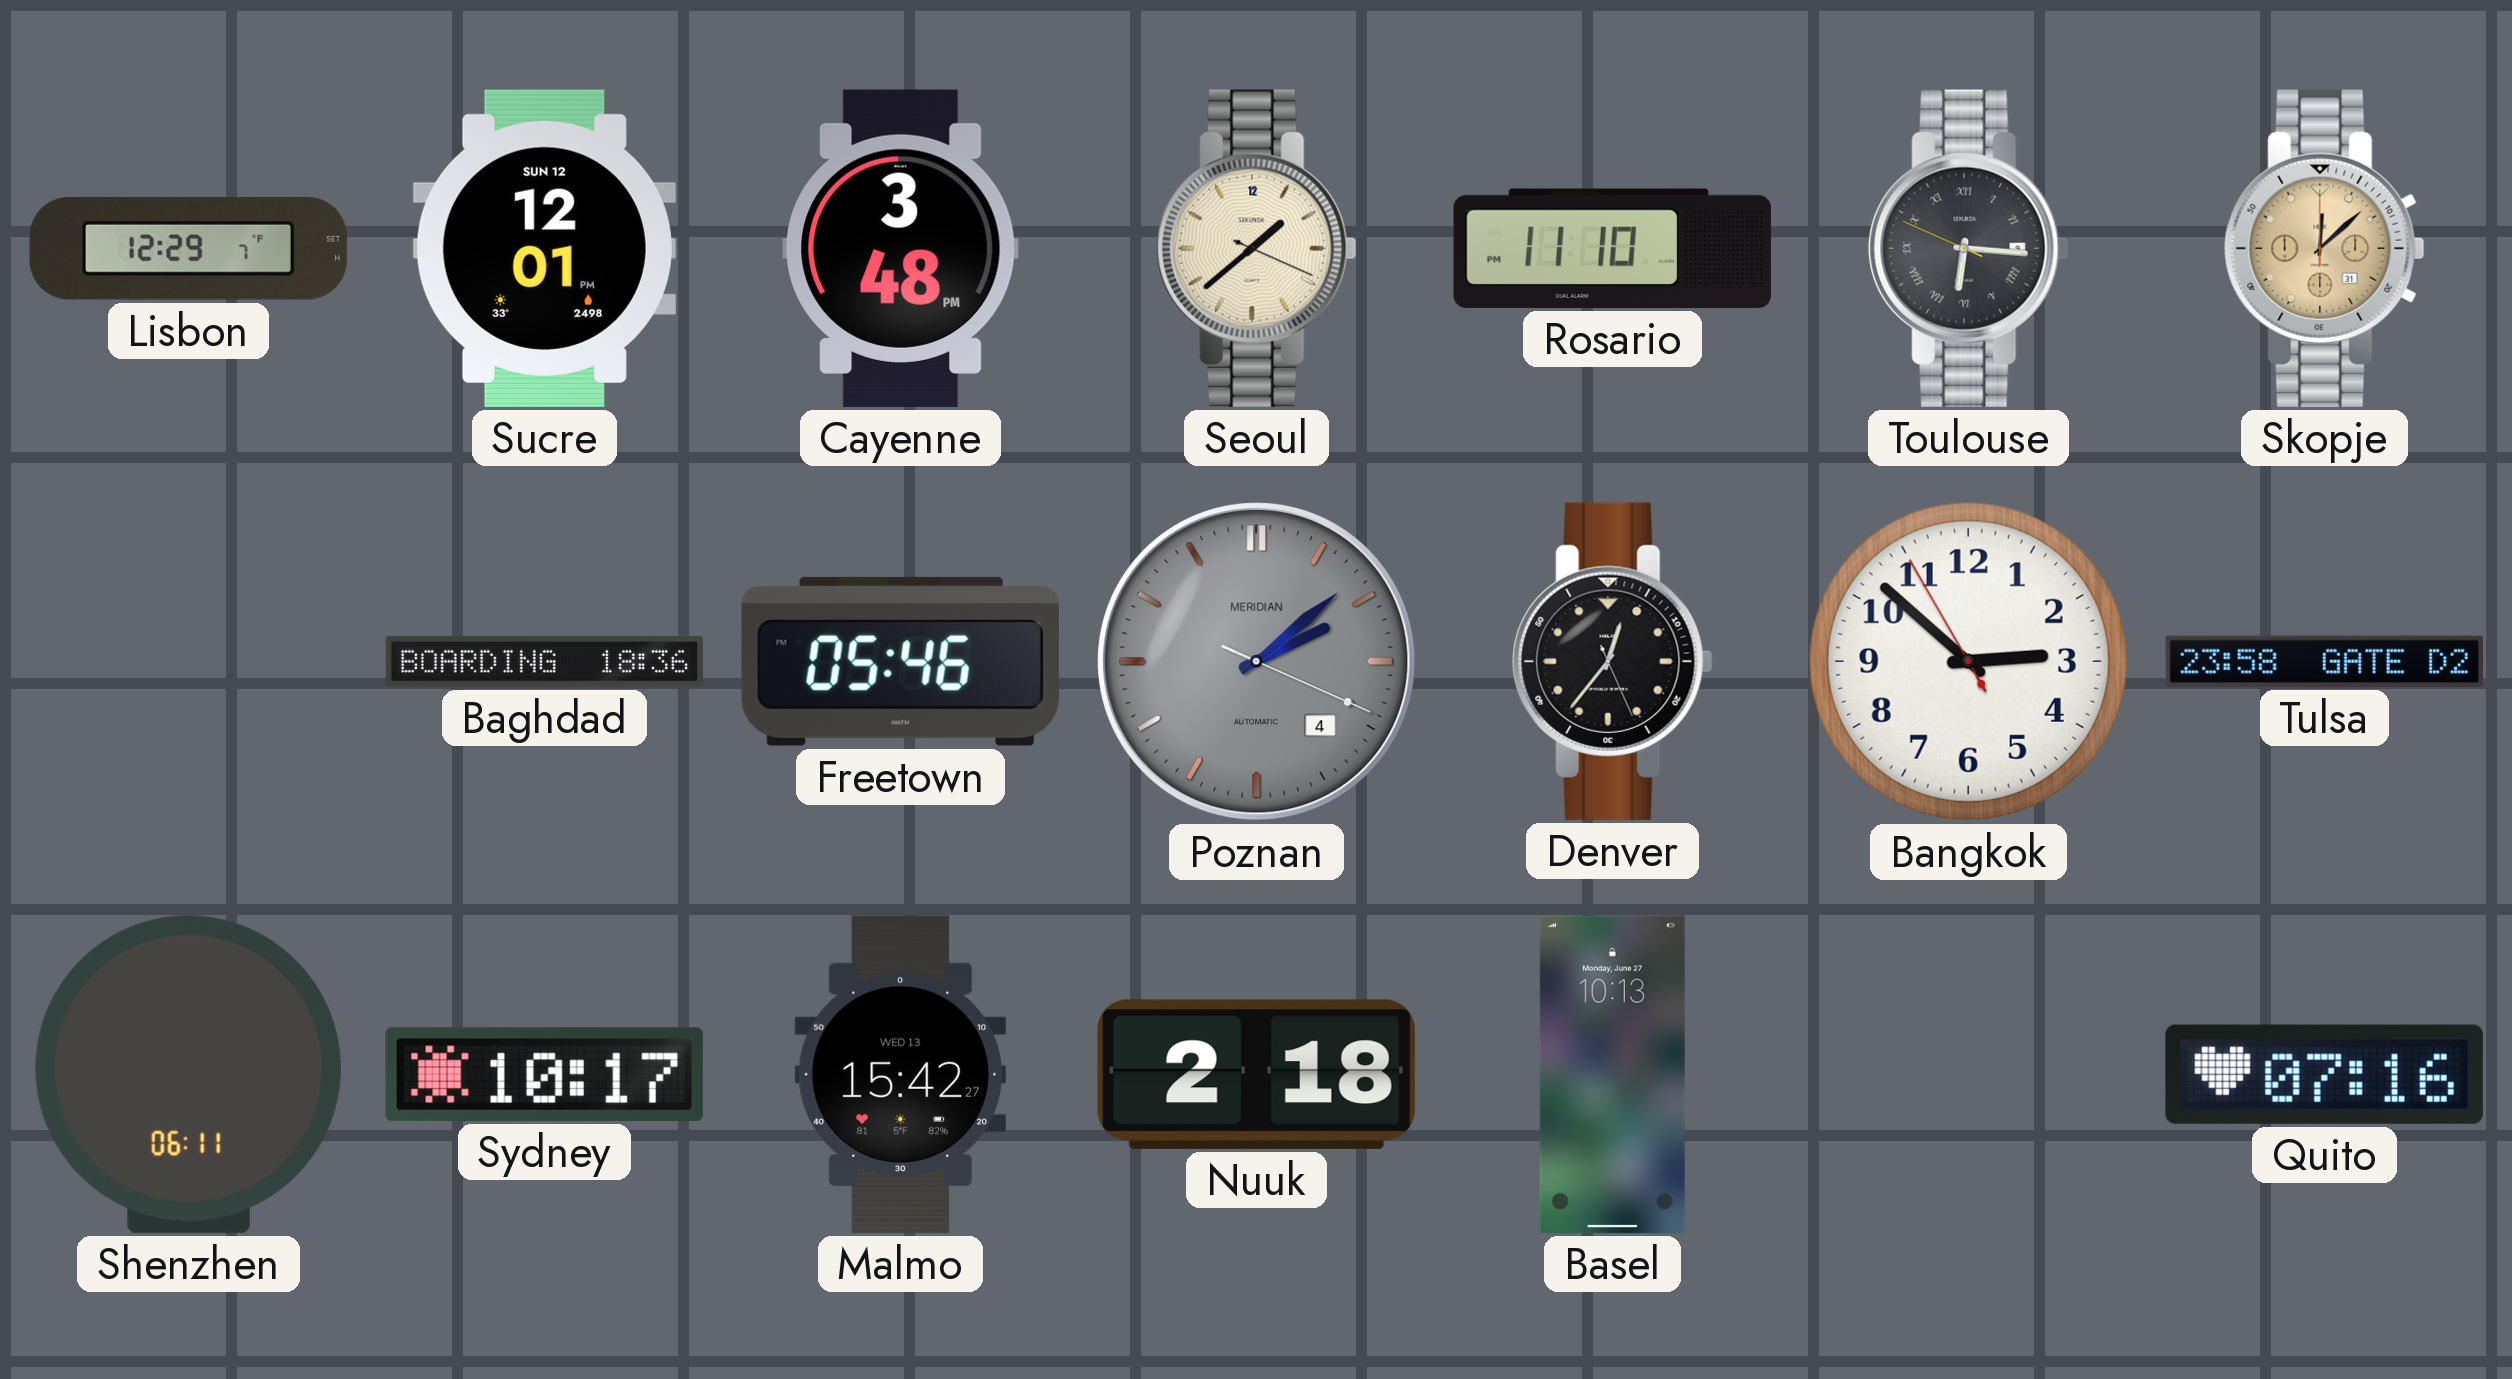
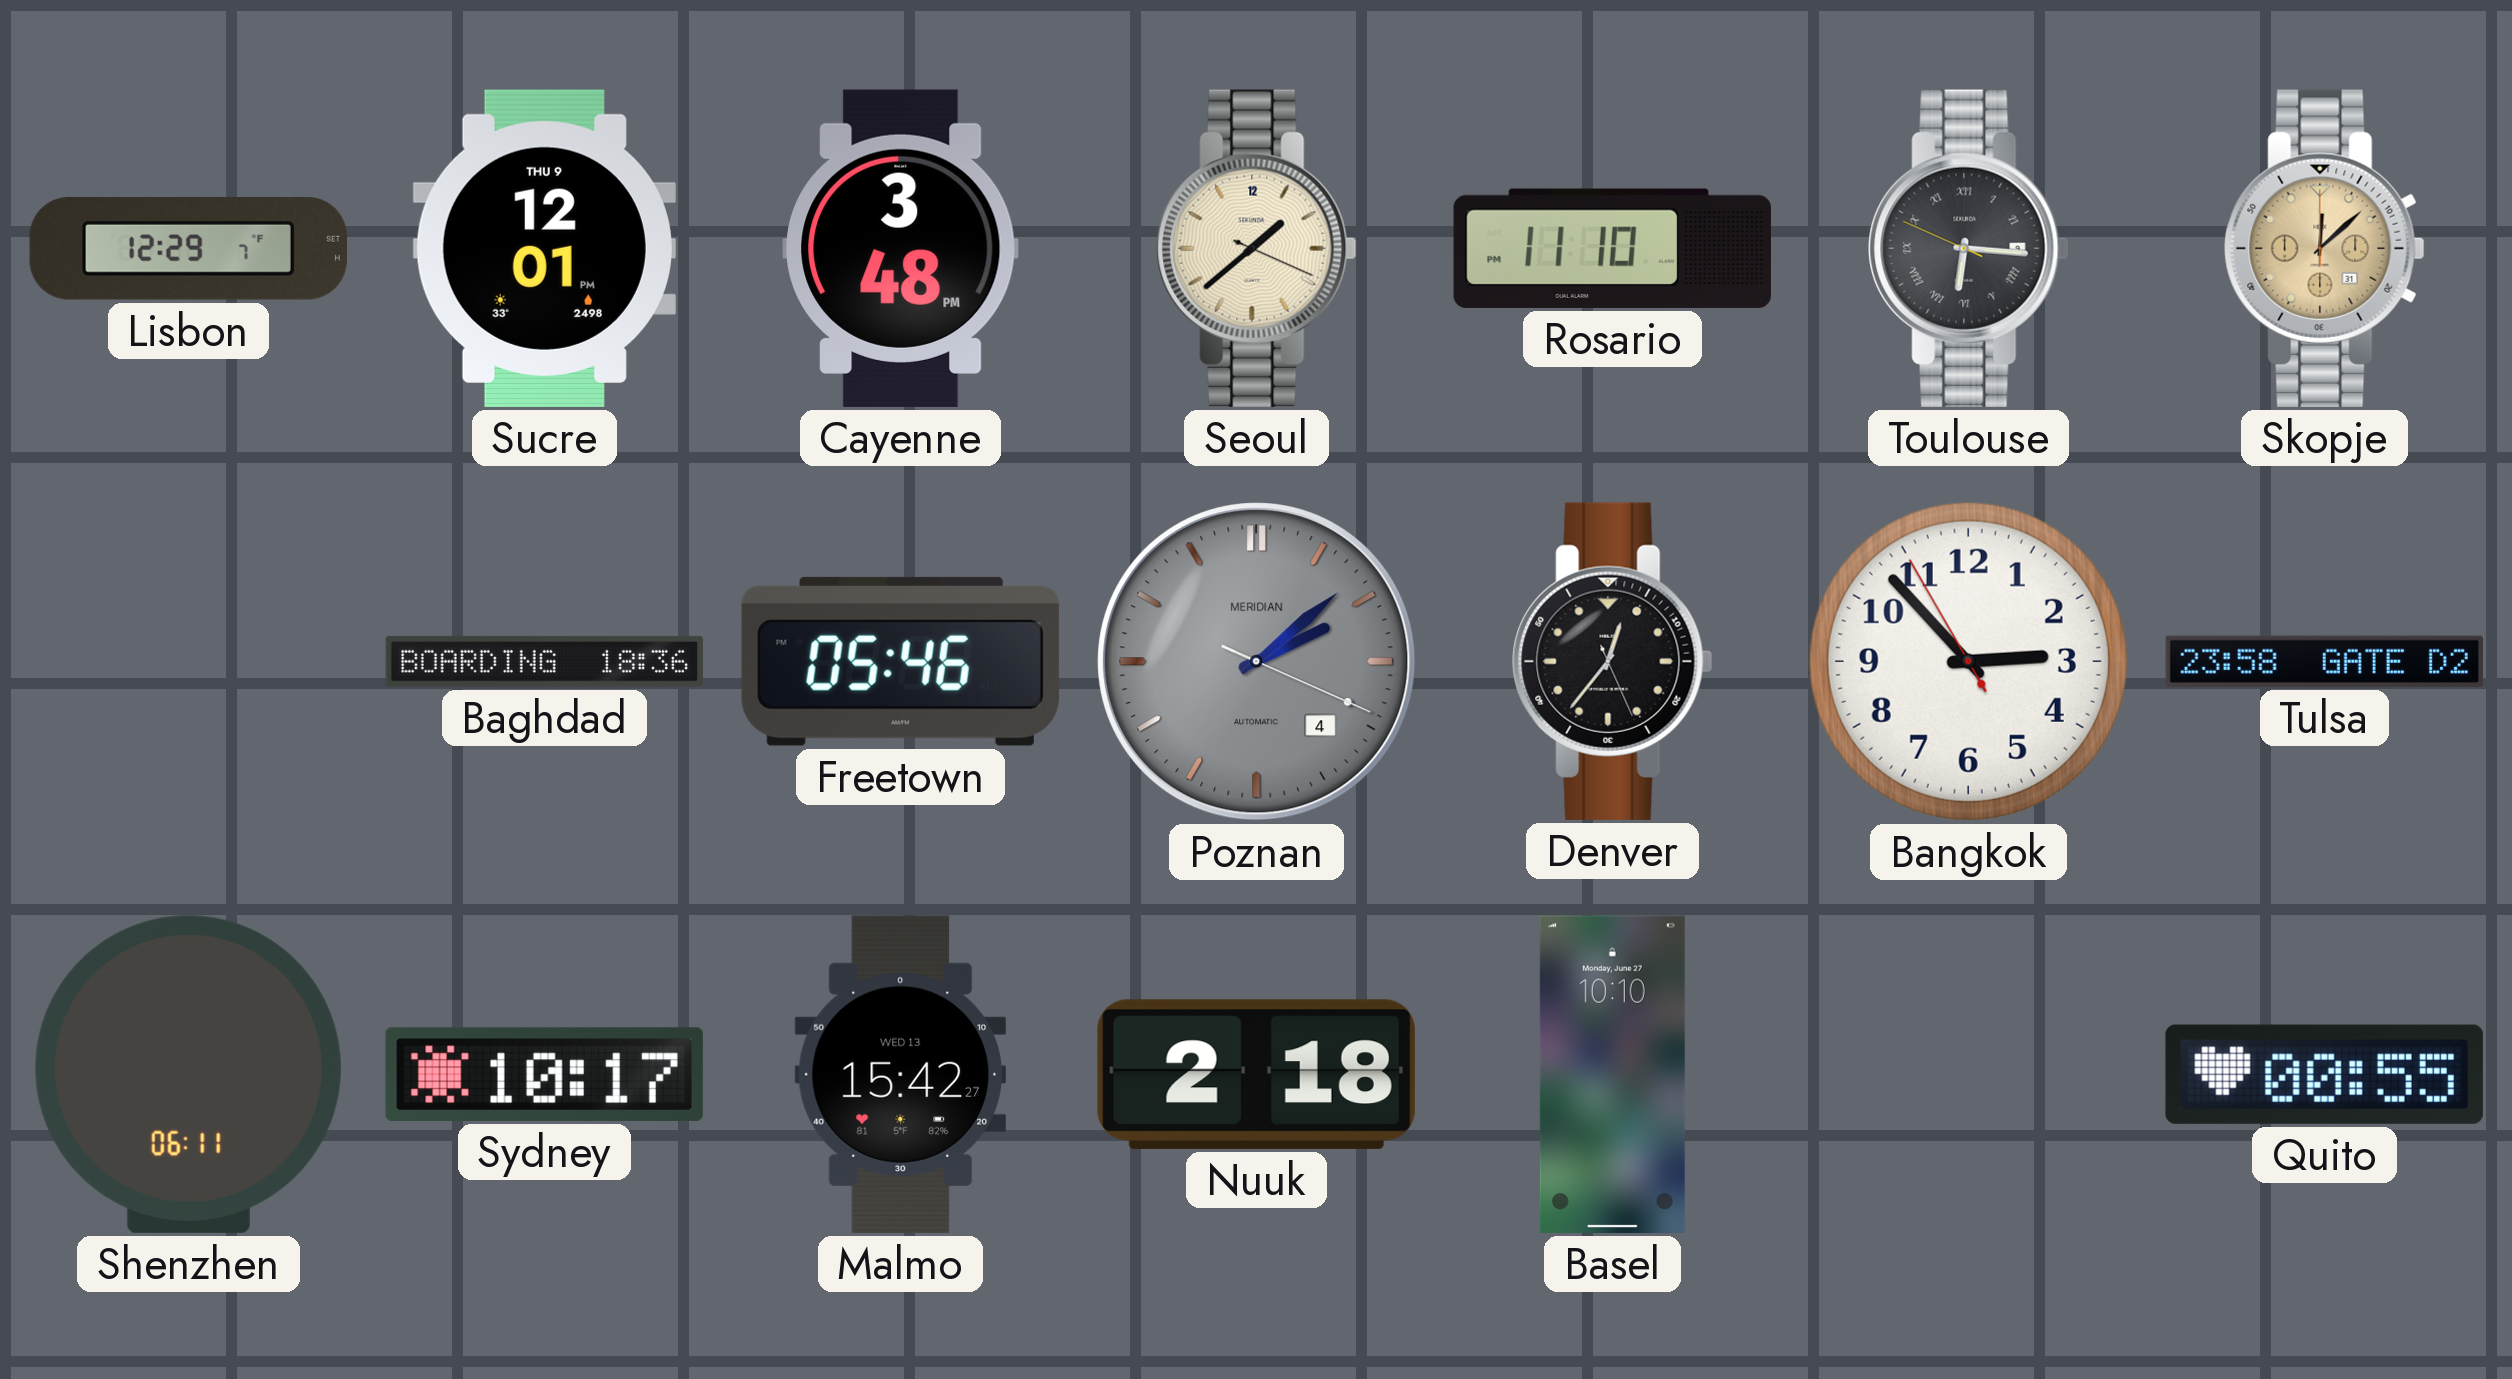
Sucre date: SUN 12 -> THU 9
Bangkok: 2:51 -> 2:52
Basel: 10:13 -> 10:10
Quito: 07:16 -> 00:55
